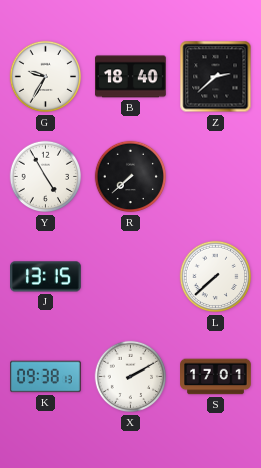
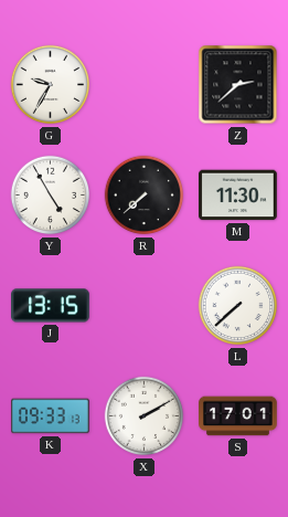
B: 18:40 -> none
M: none -> 11:30
K: 09:38 -> 09:33
